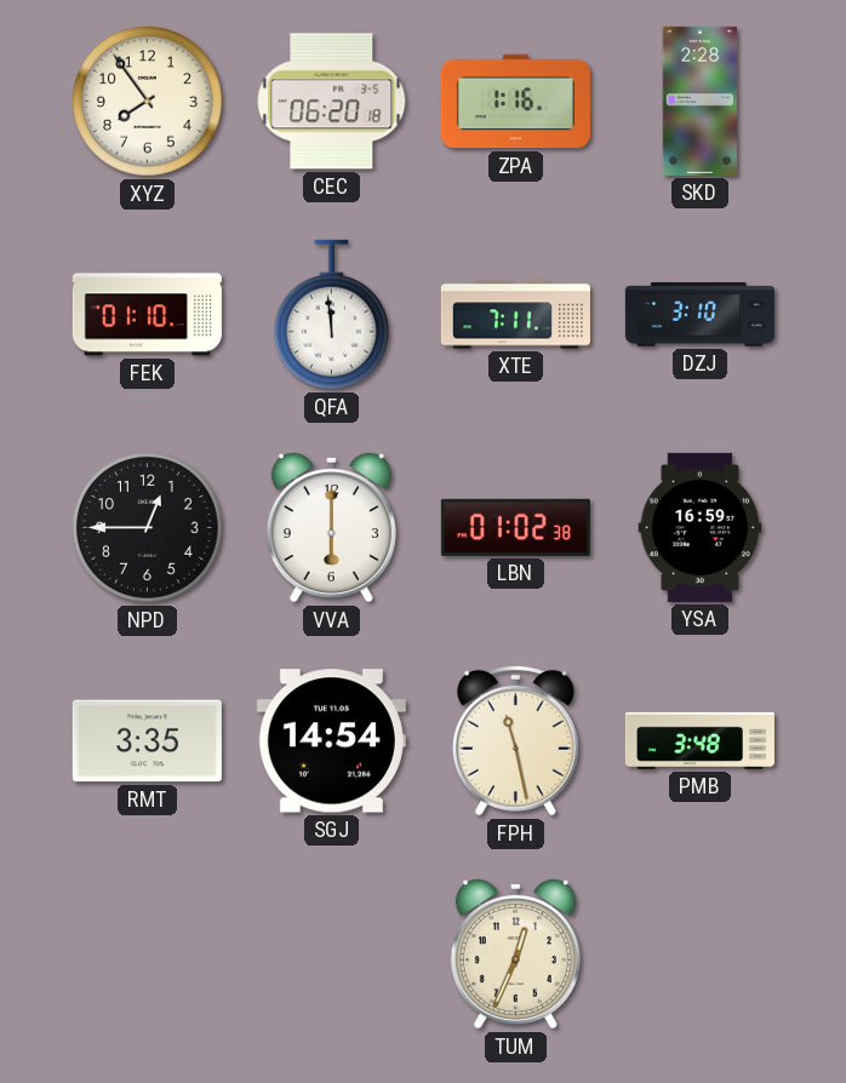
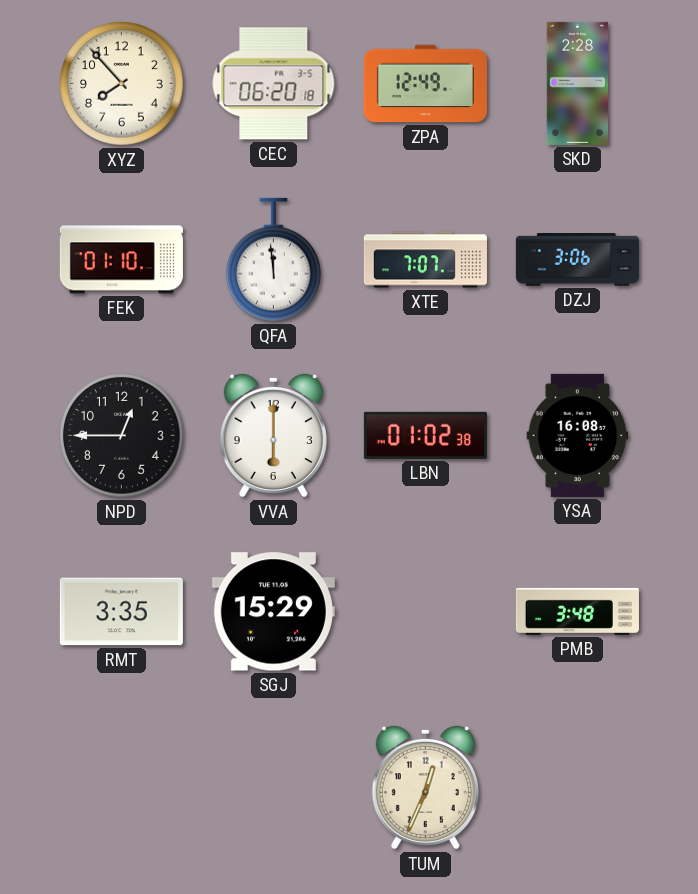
XYZ: 7:54 -> 7:53
ZPA: 1:16 -> 12:49
XTE: 7:11 -> 7:07
DZJ: 3:10 -> 3:06
YSA: 16:59 -> 16:08
SGJ: 14:54 -> 15:29
FPH: 11:28 -> none
